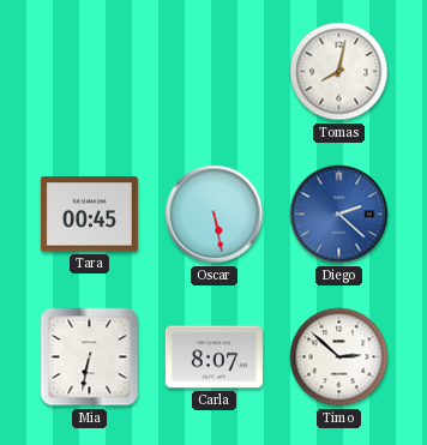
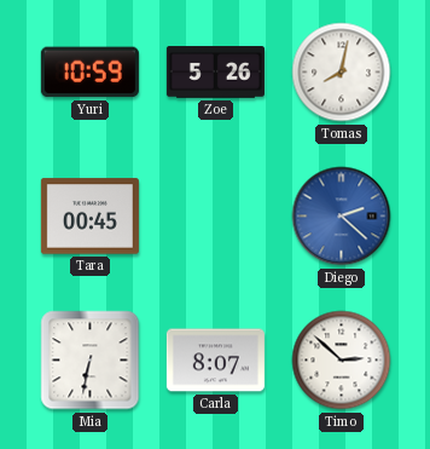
Yuri: none -> 10:59
Zoe: none -> 5:26
Oscar: 5:28 -> none
